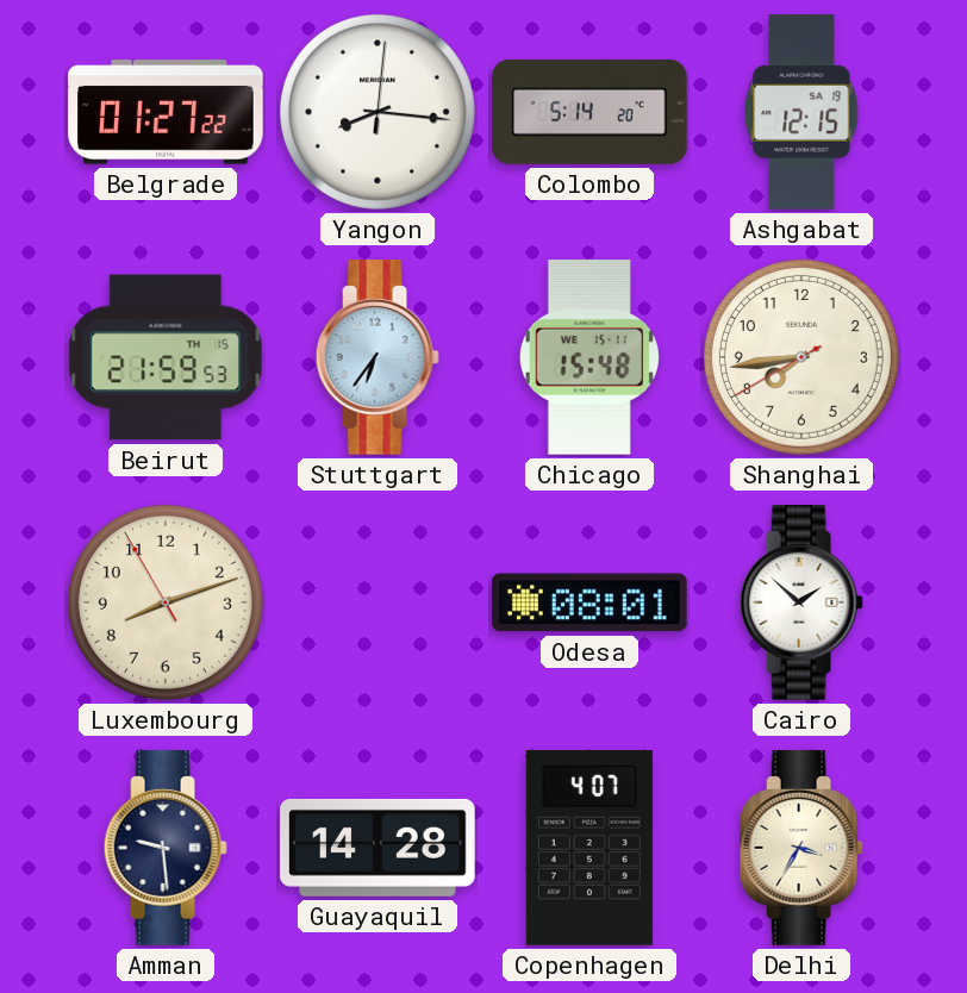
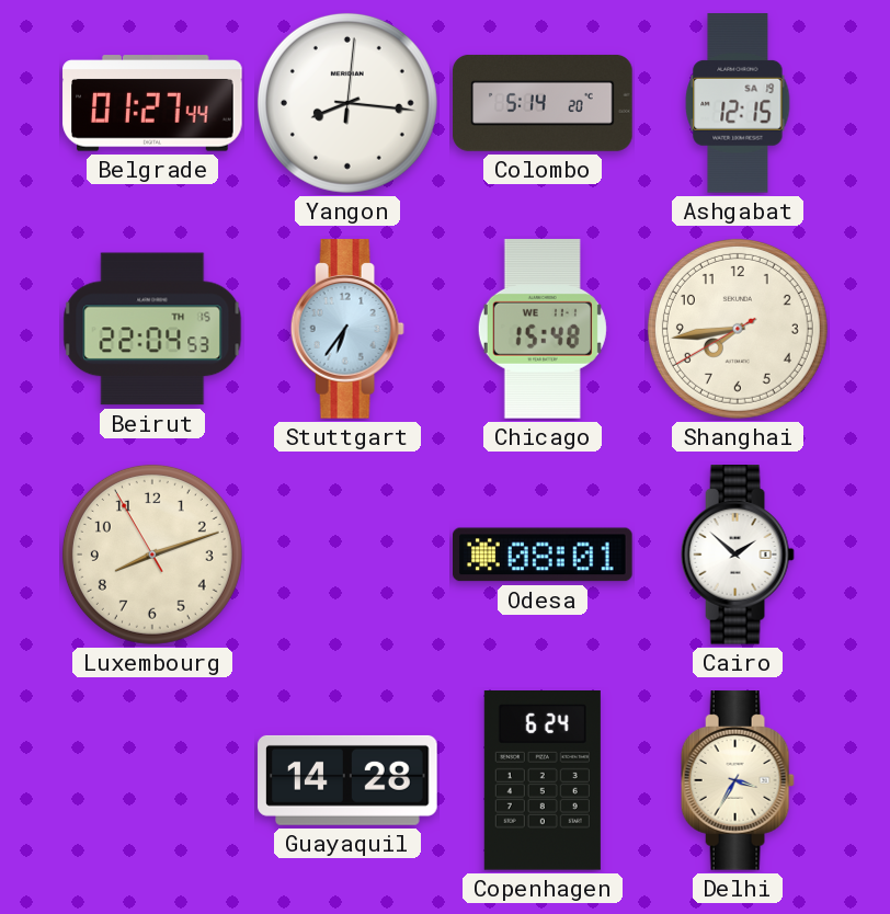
Belgrade: 01:27:22 -> 01:27:44
Beirut: 21:59 -> 22:04
Chicago date: WE 15-11 -> WE 11-1
Amman: 9:29 -> none
Copenhagen: 4:07 -> 6:24
